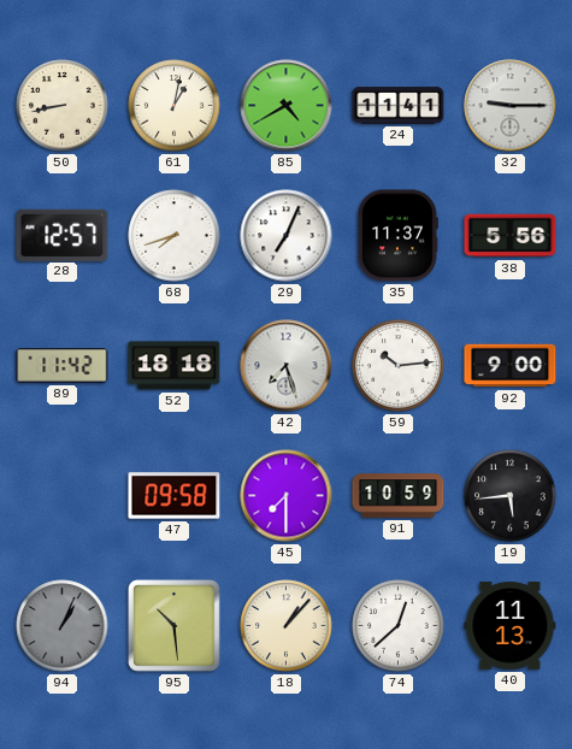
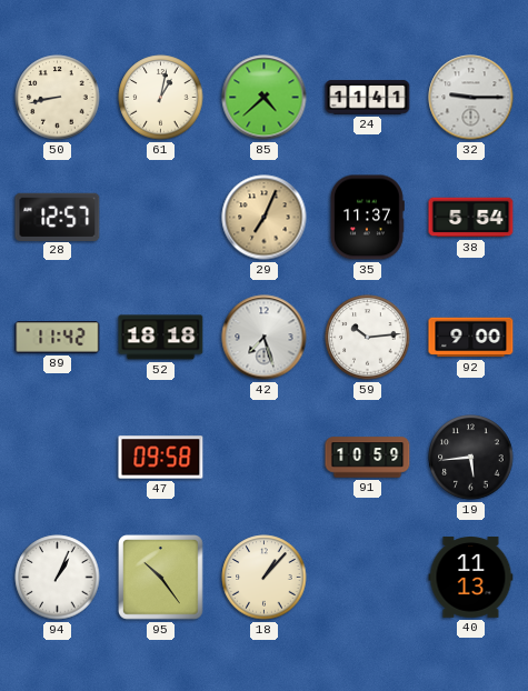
85: 4:40 -> 4:38
68: 7:42 -> none
29 dial: white -> champagne
38: 5:56 -> 5:54
45: 7:30 -> none
94 dial: grey -> white
95: 10:29 -> 10:24
74: 12:38 -> none
